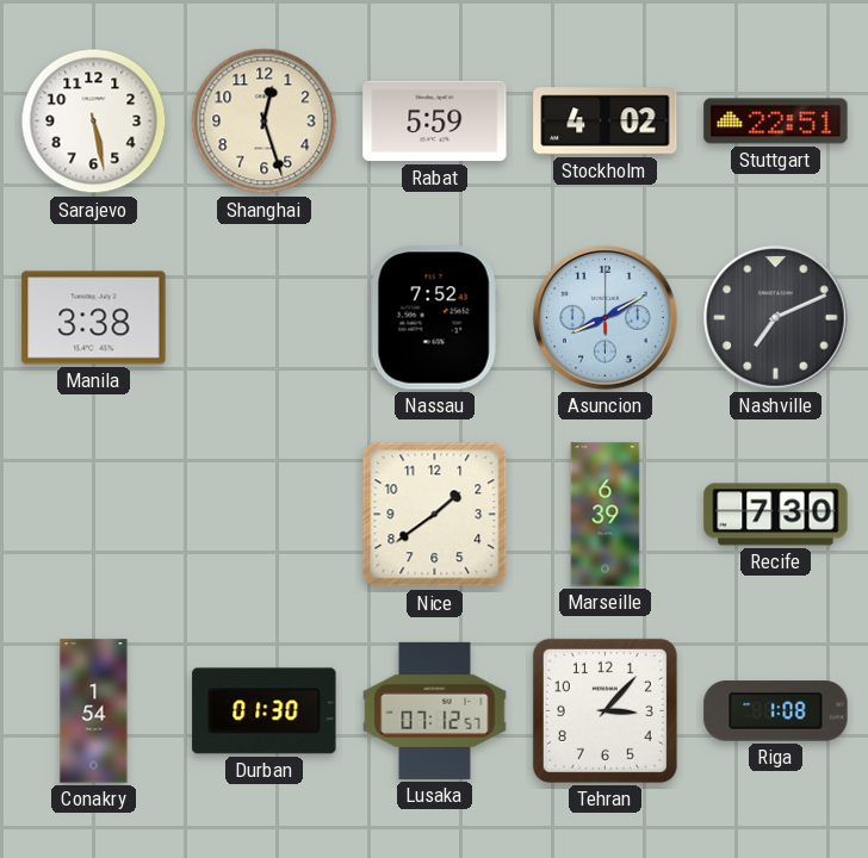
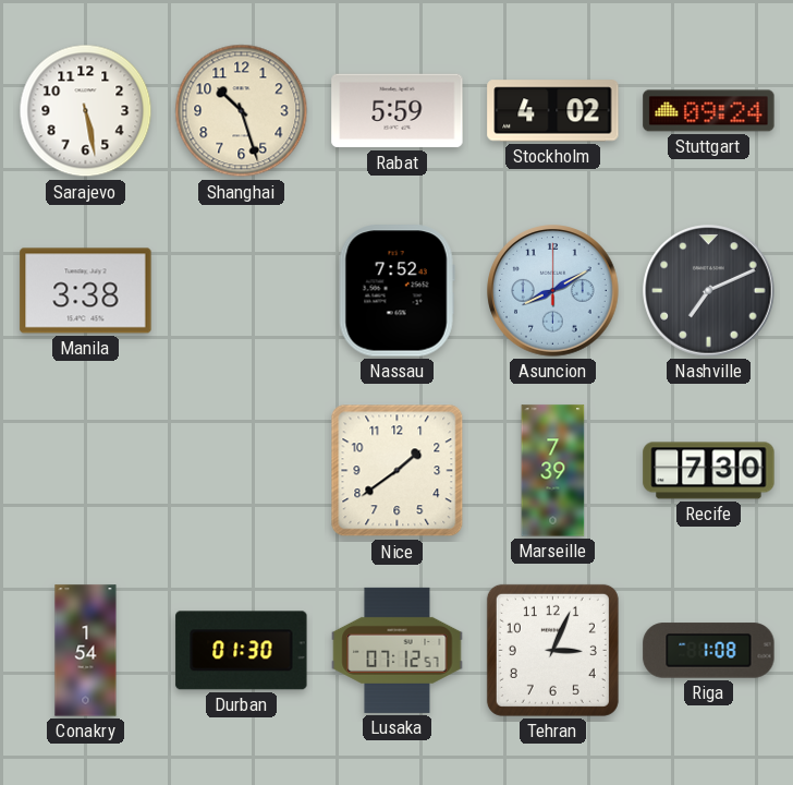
Shanghai: 12:27 -> 10:27
Stuttgart: 22:51 -> 09:24
Marseille: 6:39 -> 7:39
Tehran: 3:07 -> 3:04
